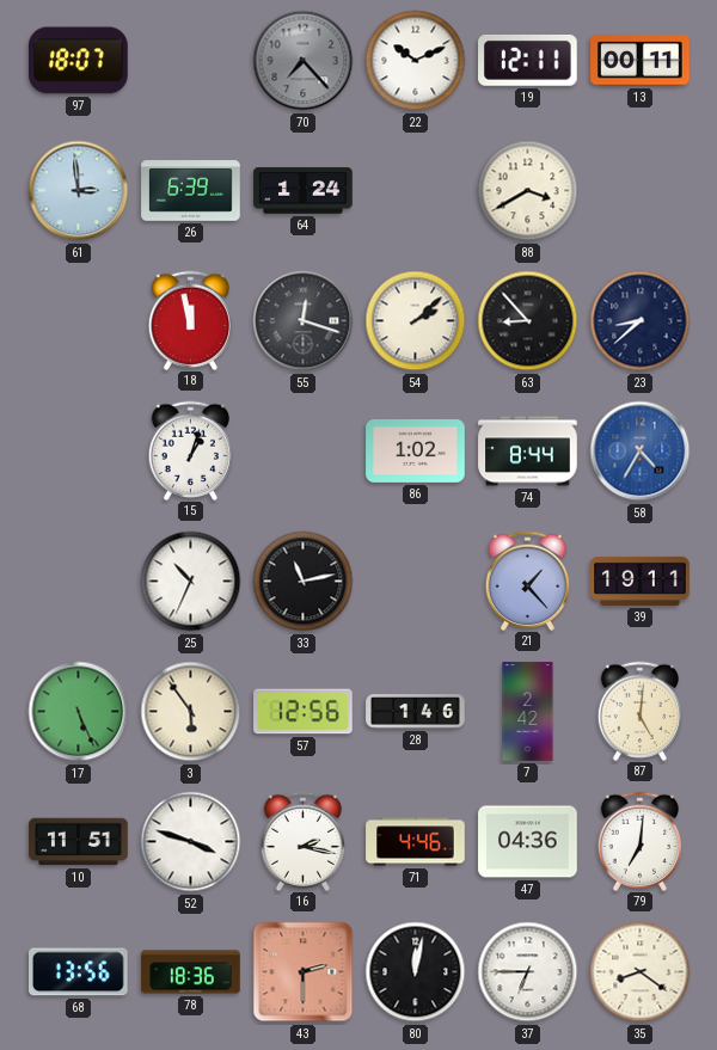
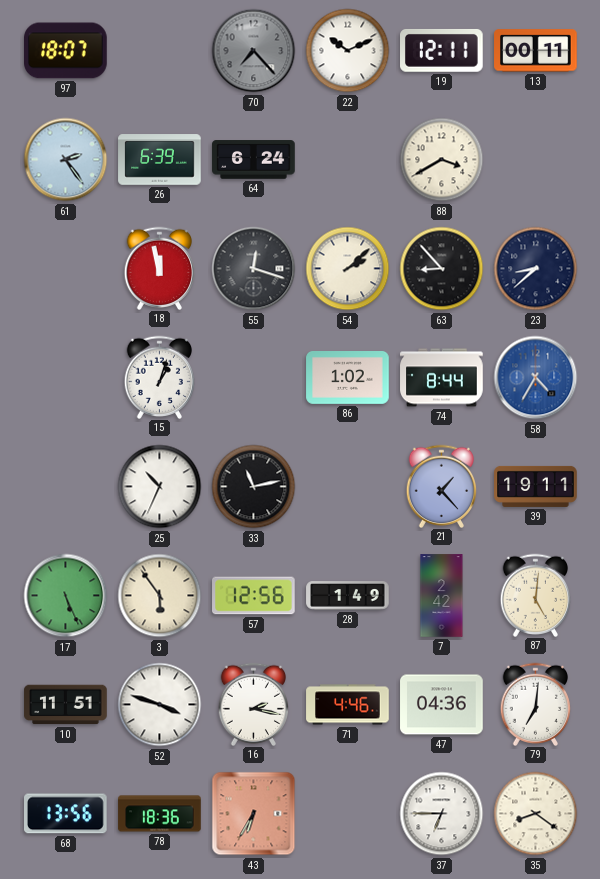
61: 2:59 -> 2:24
64: 1:24 -> 6:24
28: 1:46 -> 1:49
43: 2:30 -> 6:35
80: 12:02 -> none
